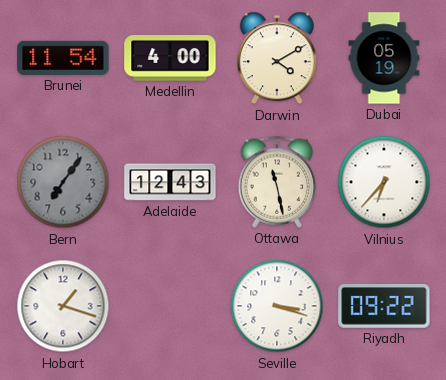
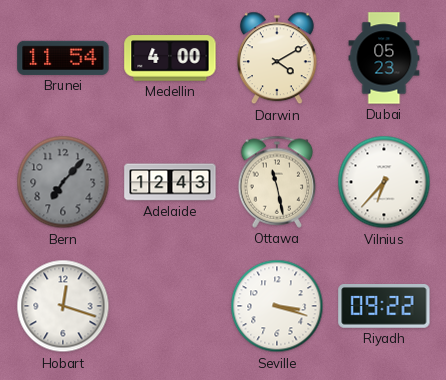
Dubai: 05:19 -> 05:23
Bern: 7:06 -> 7:07
Hobart: 1:18 -> 12:18
